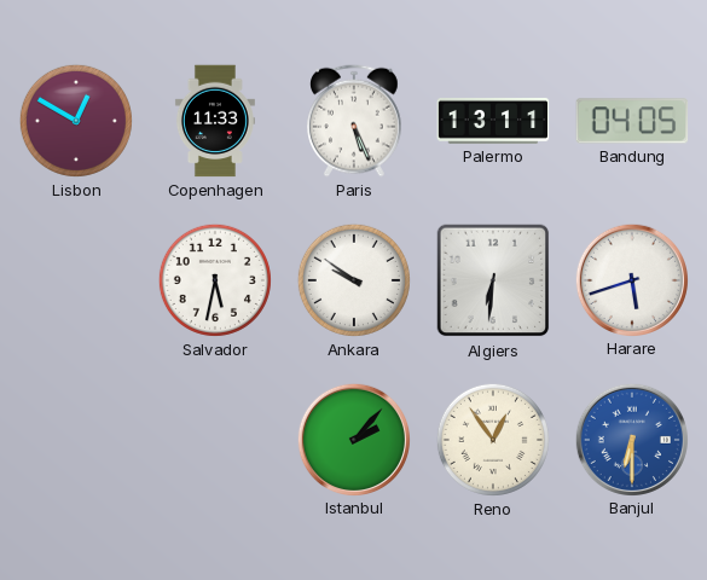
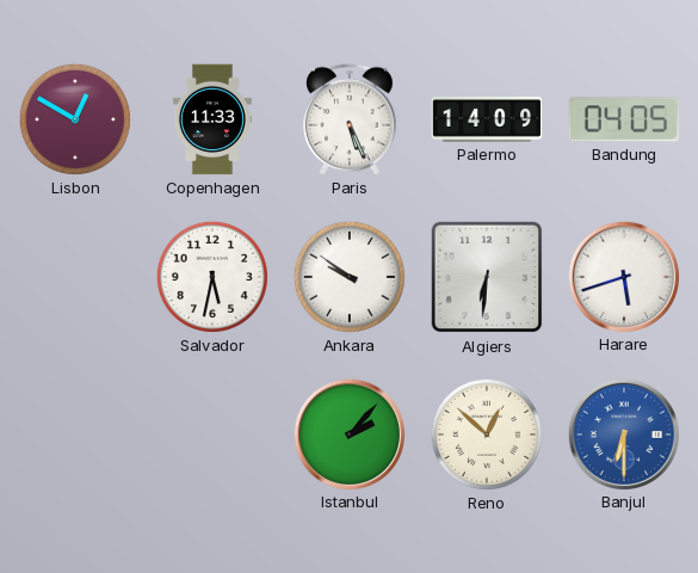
Palermo: 13:11 -> 14:09
Reno: 12:54 -> 12:52
